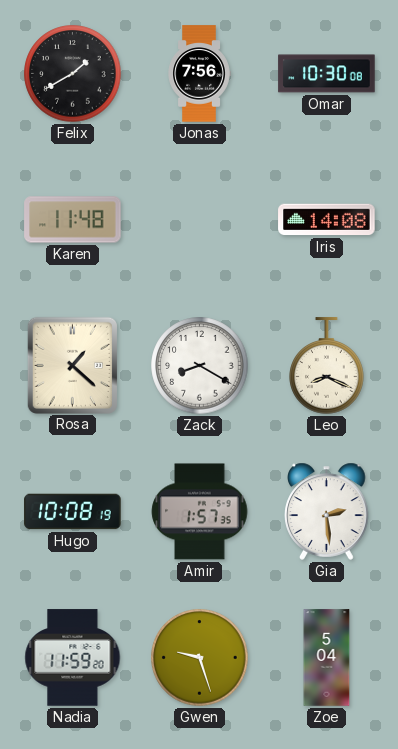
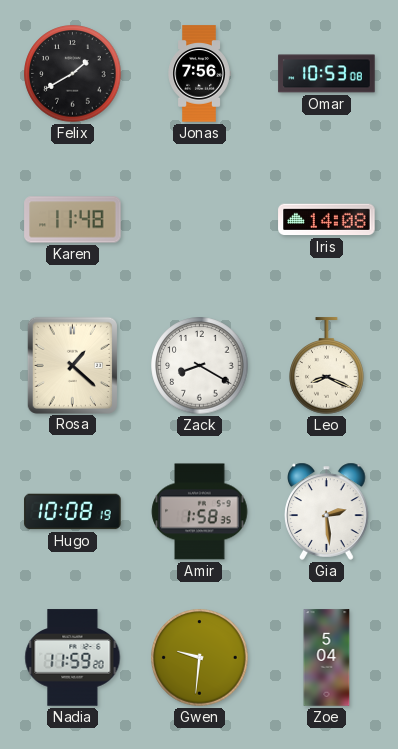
Omar: 10:30 -> 10:53
Amir: 1:57 -> 1:58
Gwen: 9:27 -> 9:31
